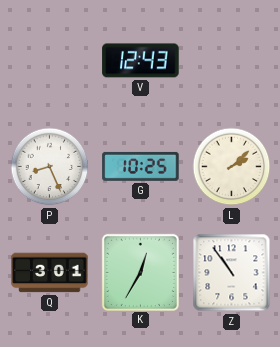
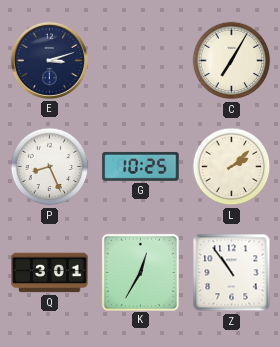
E: none -> 3:12
V: 12:43 -> none
C: none -> 7:05
